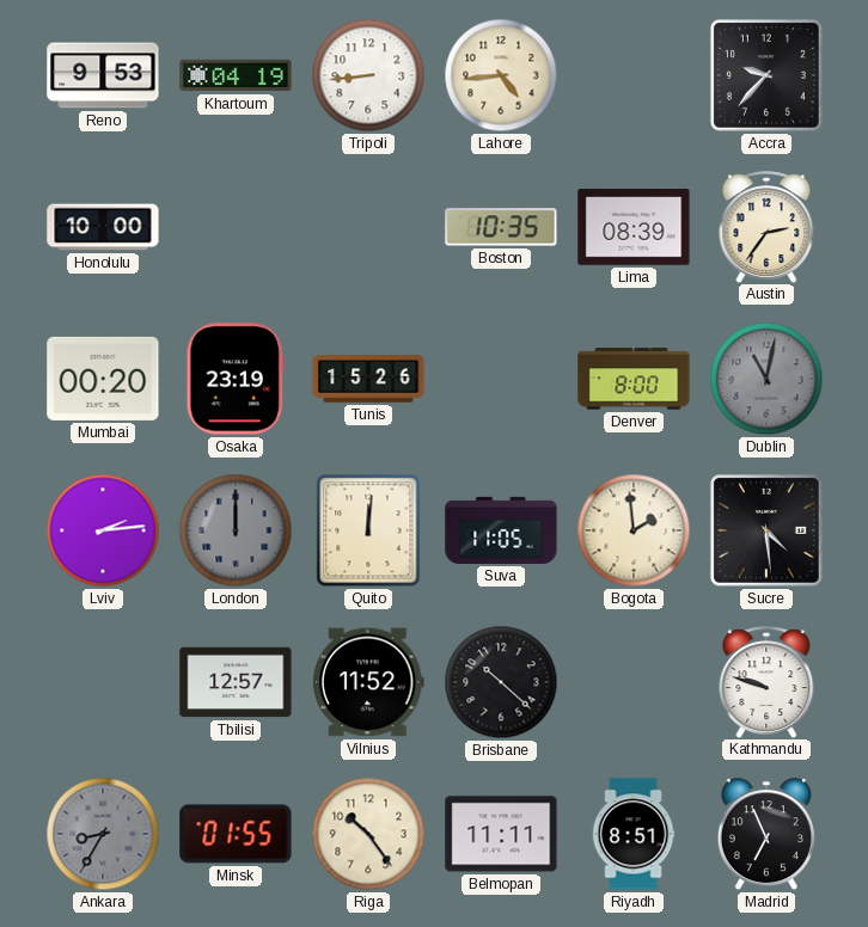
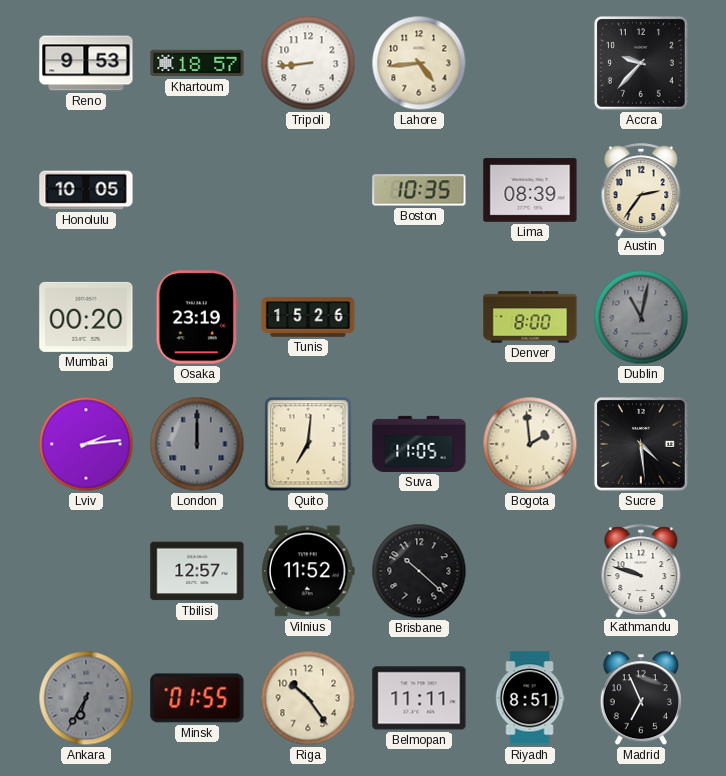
Khartoum: 04:19 -> 18:57
Honolulu: 10:00 -> 10:05
Quito: 12:01 -> 7:01
Ankara: 8:35 -> 6:35
